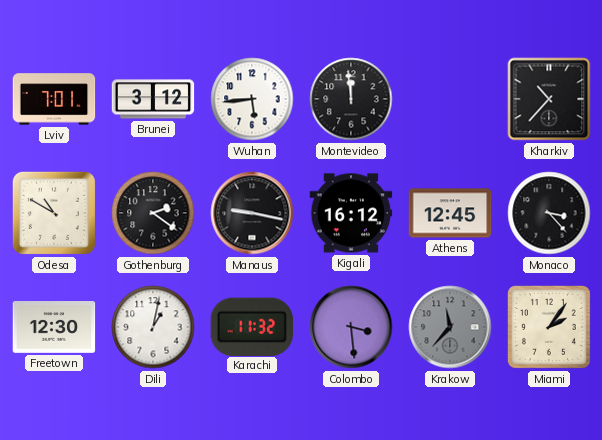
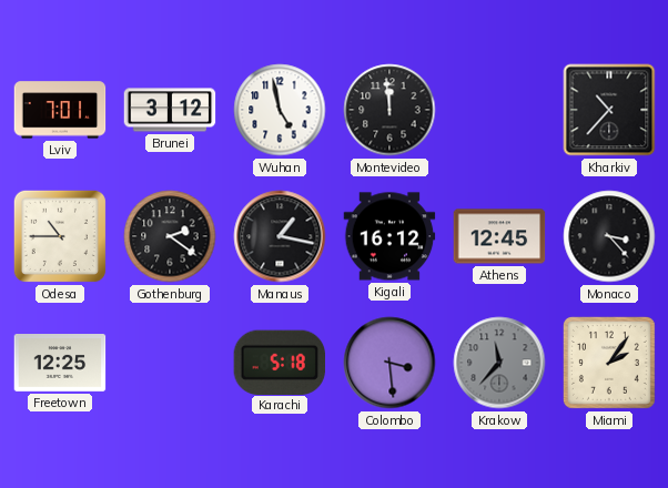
Wuhan: 5:44 -> 4:58
Odesa: 10:50 -> 10:45
Manaus: 9:17 -> 1:17
Freetown: 12:30 -> 12:25
Dili: 1:02 -> none
Karachi: 11:32 -> 5:18
